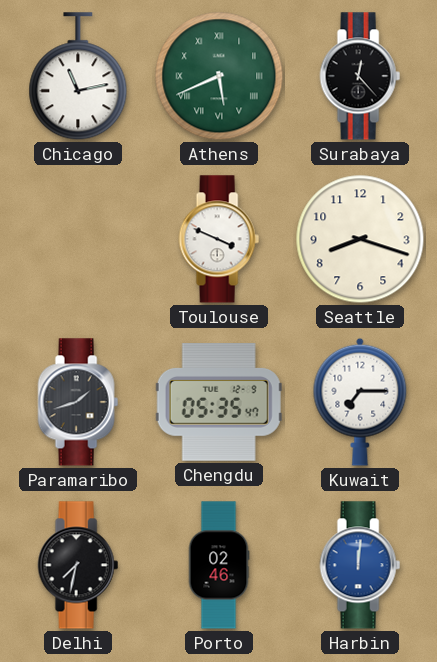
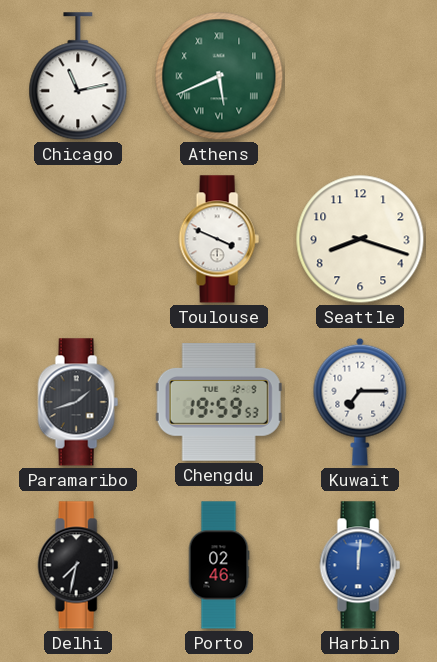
Surabaya: 12:23 -> none
Chengdu: 05:35 -> 19:59
